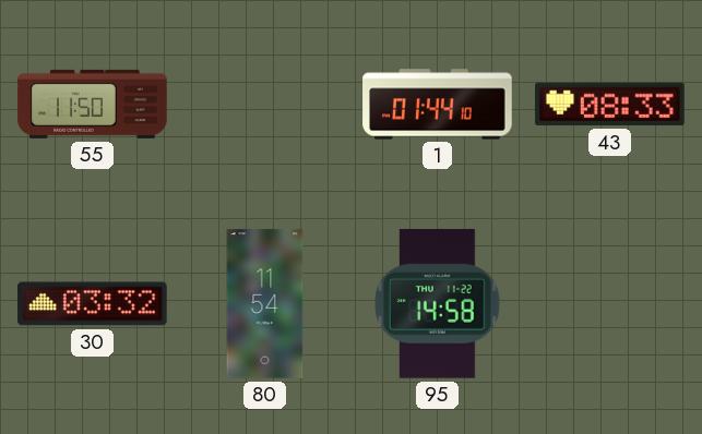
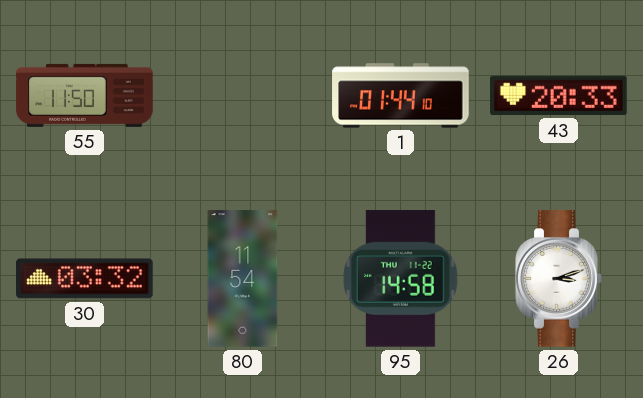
43: 08:33 -> 20:33
26: none -> 3:12
